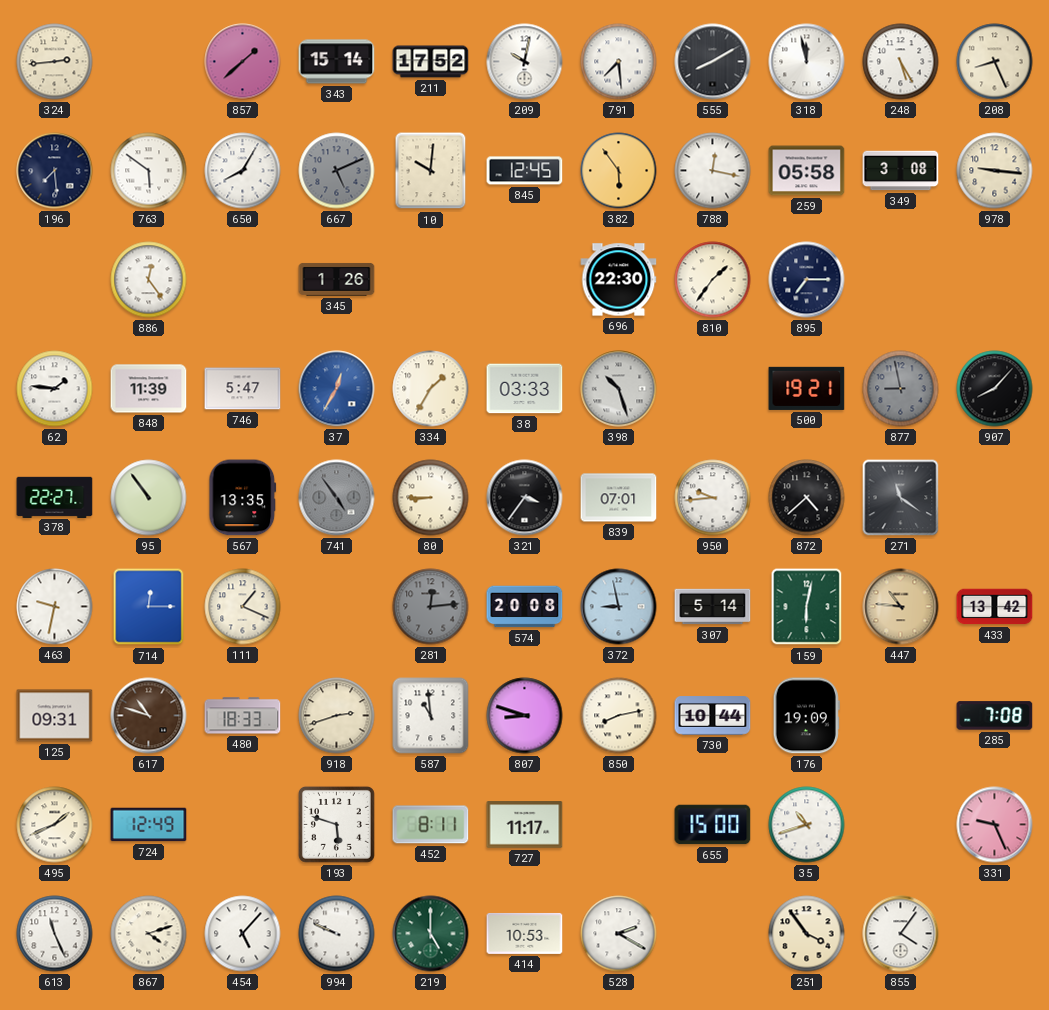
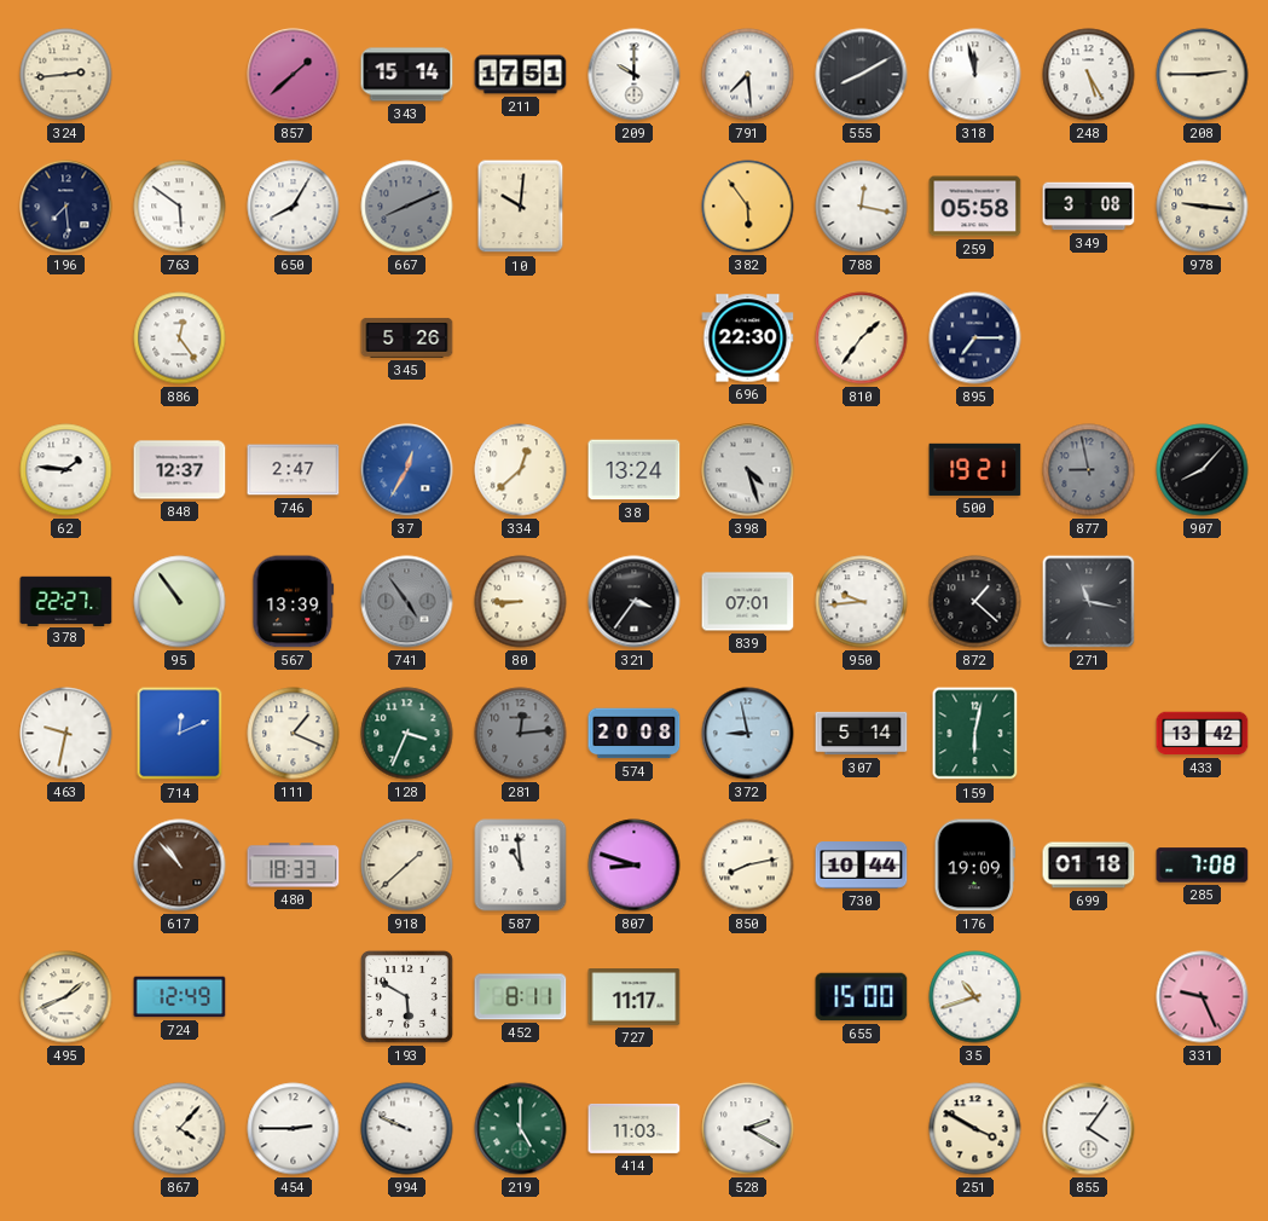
211: 17:52 -> 17:51
209: 10:02 -> 10:00
208: 8:26 -> 2:45
667: 5:11 -> 8:11
845: 12:45 -> none
345: 1:26 -> 5:26
848: 11:39 -> 12:37
746: 5:47 -> 2:47
334: 1:35 -> 12:38
38: 03:33 -> 13:24
398: 10:27 -> 4:27
567: 13:35 -> 13:39
872: 4:38 -> 1:22
271: 11:21 -> 11:17
714: 12:15 -> 12:11
128: none -> 3:34
447: 10:46 -> none
125: 09:31 -> none
617: 10:48 -> 10:53
918: 2:42 -> 1:38
699: none -> 01:18
193: 5:48 -> 5:50
613: 11:26 -> none
867: 4:12 -> 4:07
454: 5:07 -> 2:45
414: 10:53 -> 11:03
251: 3:54 -> 3:50
